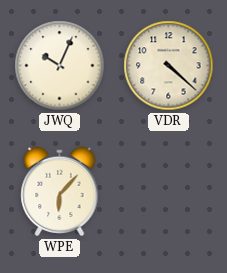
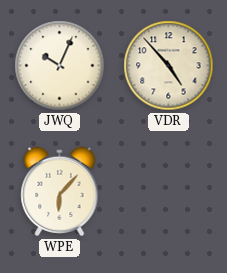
VDR: 4:22 -> 4:53
